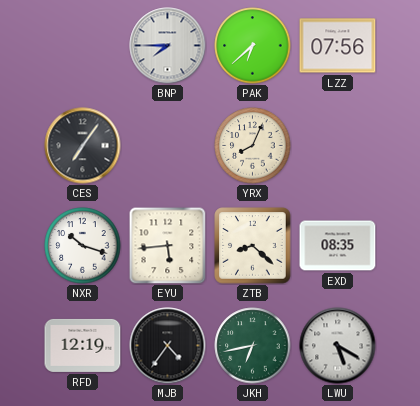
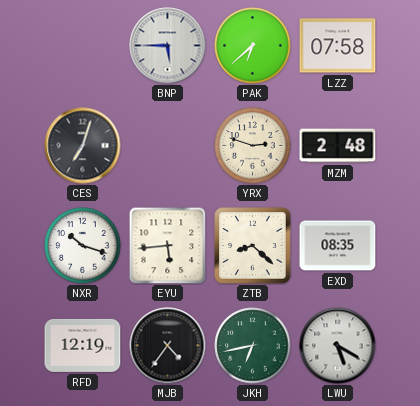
BNP: 7:45 -> 5:45
LZZ: 07:56 -> 07:58
CES: 7:06 -> 7:03
YRX: 8:04 -> 2:48
MZM: none -> 2:48
